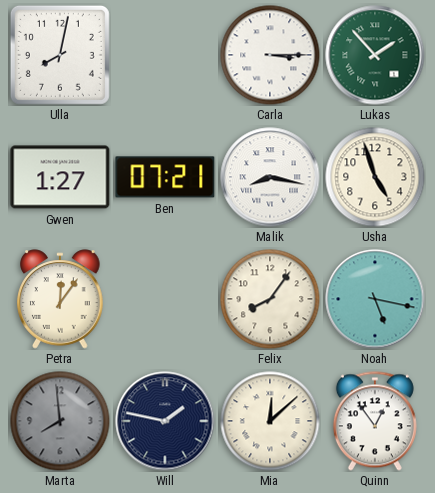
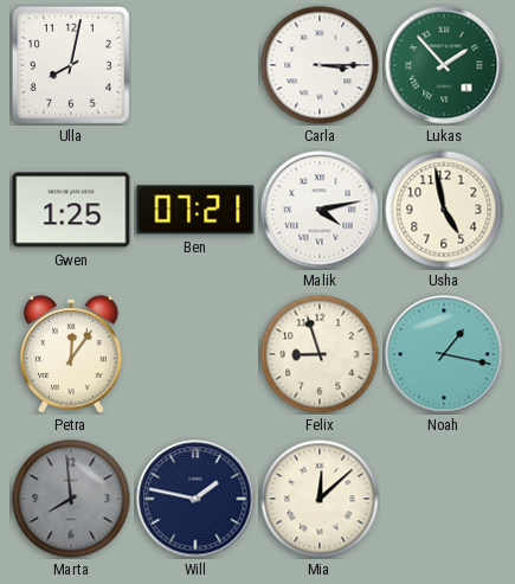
Gwen: 1:27 -> 1:25
Malik: 8:17 -> 4:13
Usha: 4:57 -> 4:58
Felix: 8:06 -> 8:57
Noah: 5:17 -> 1:17
Quinn: 12:54 -> none
